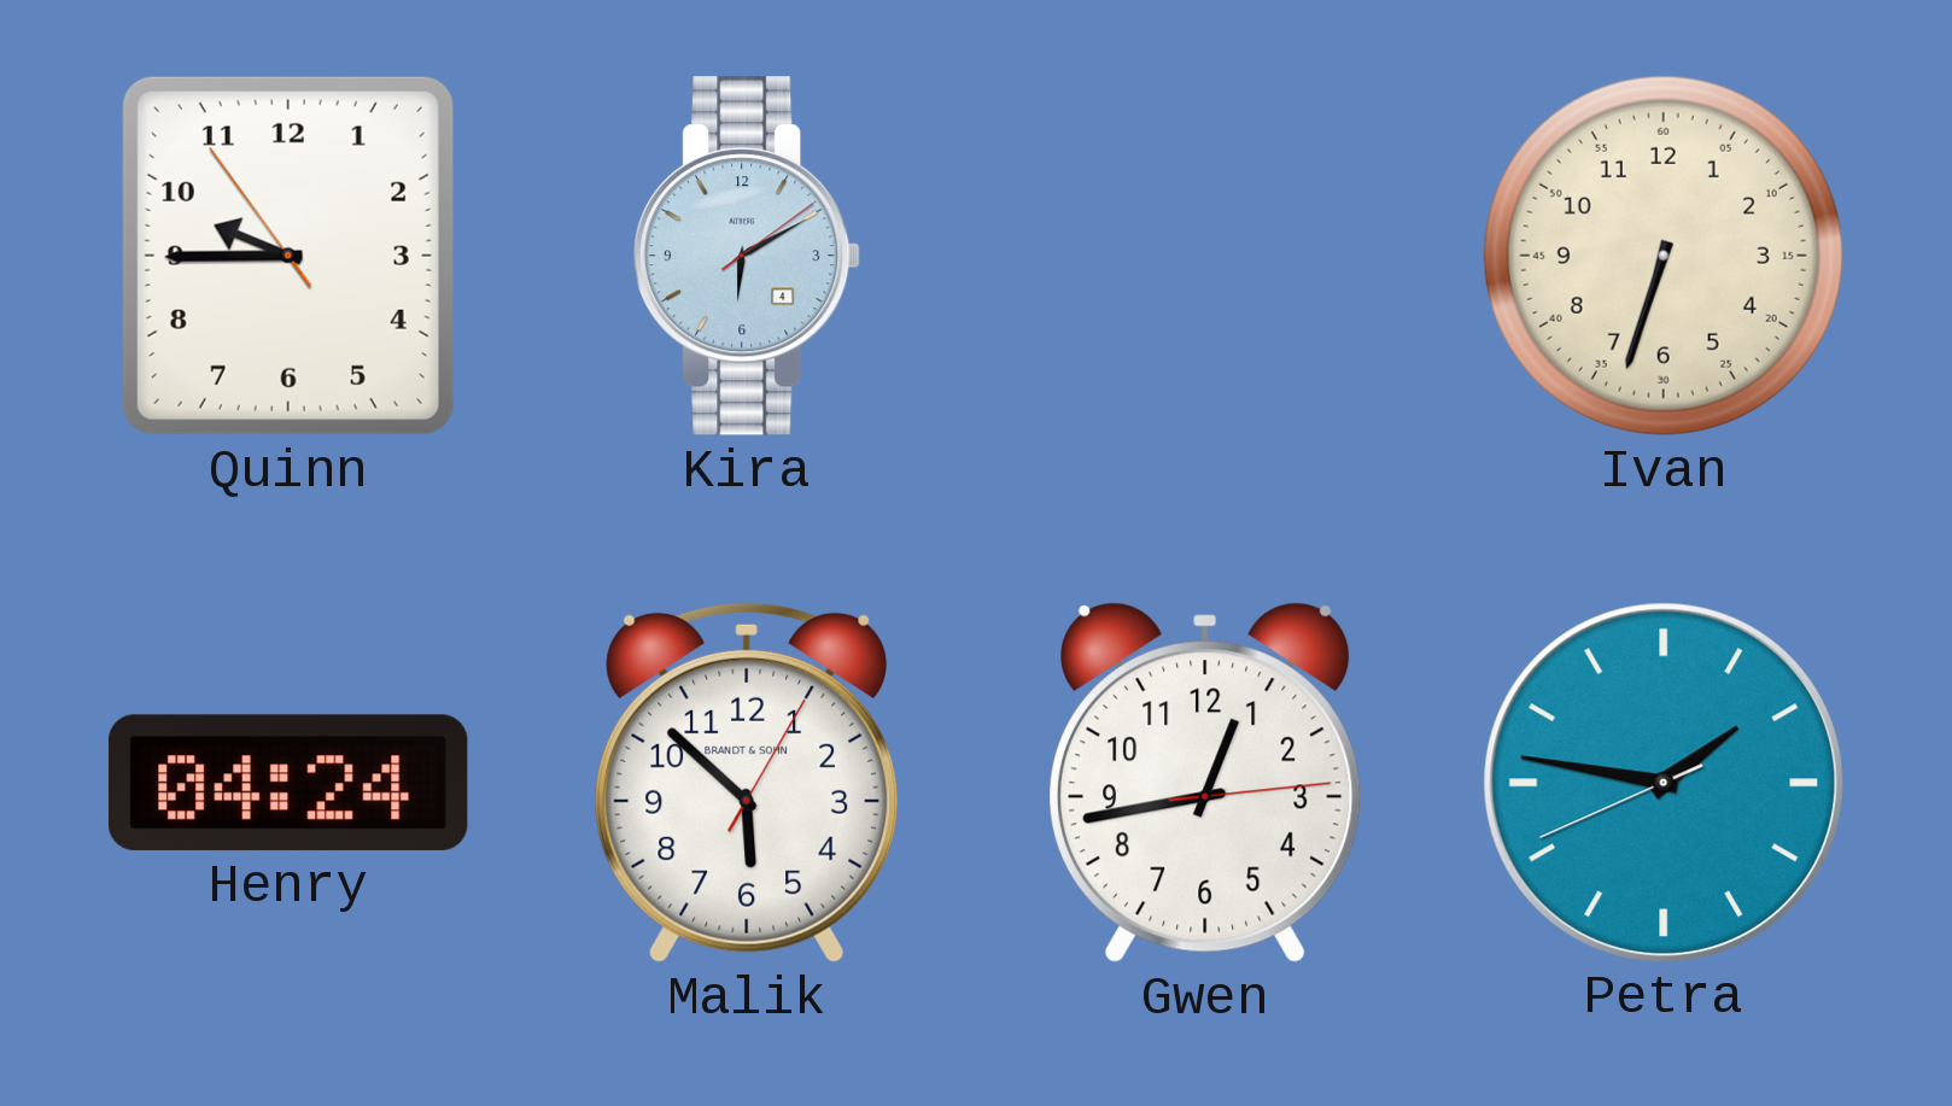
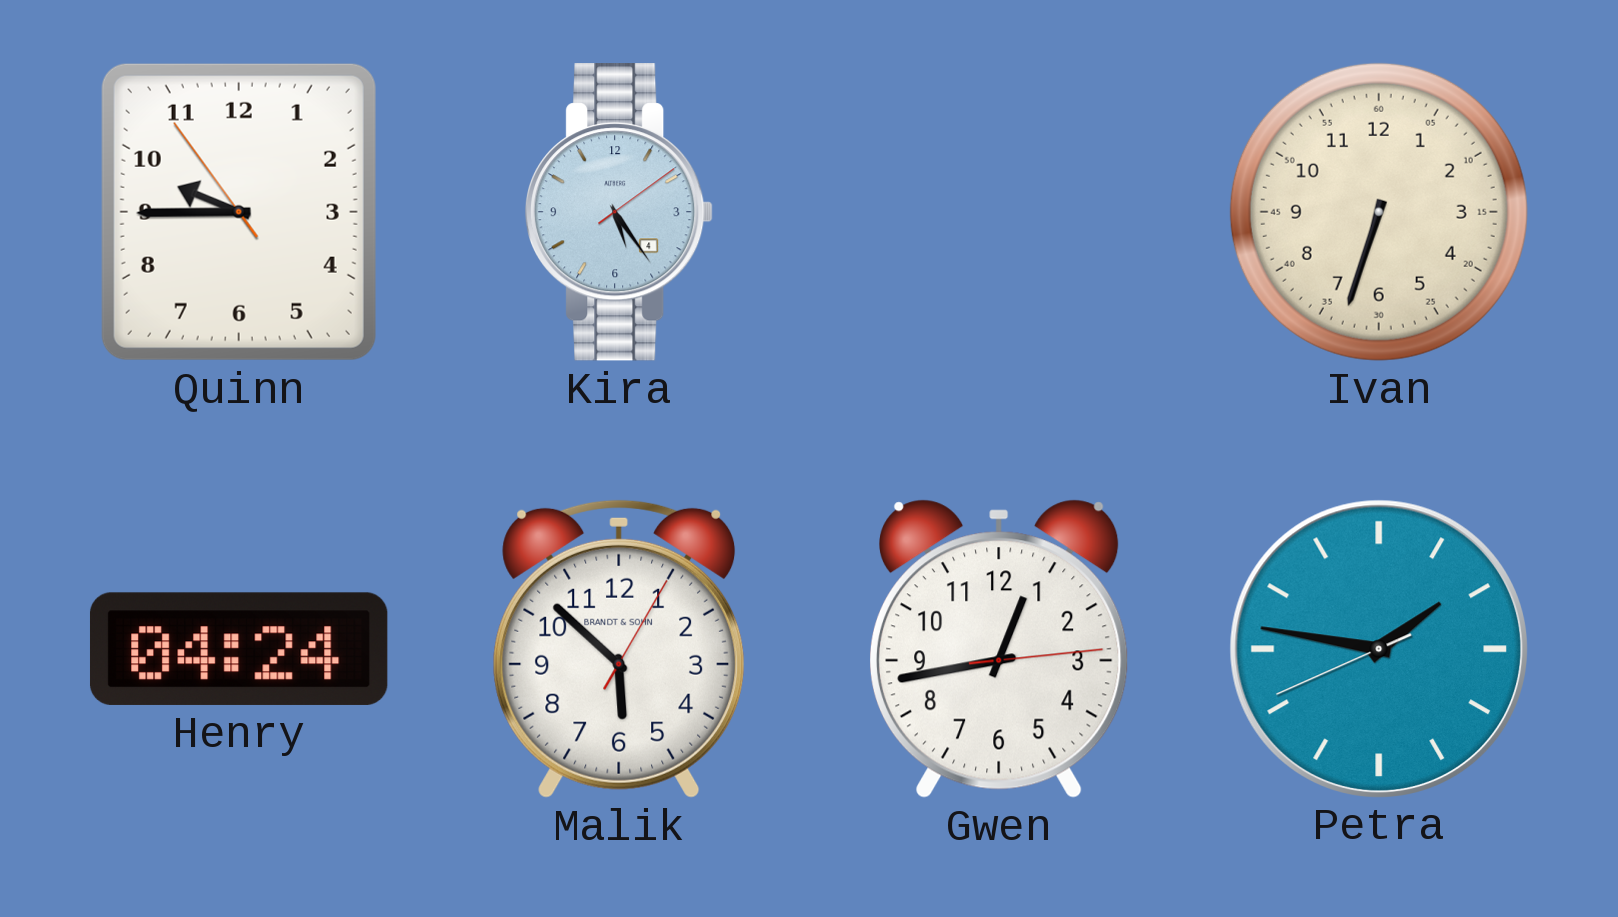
Kira: 6:10 -> 5:24
